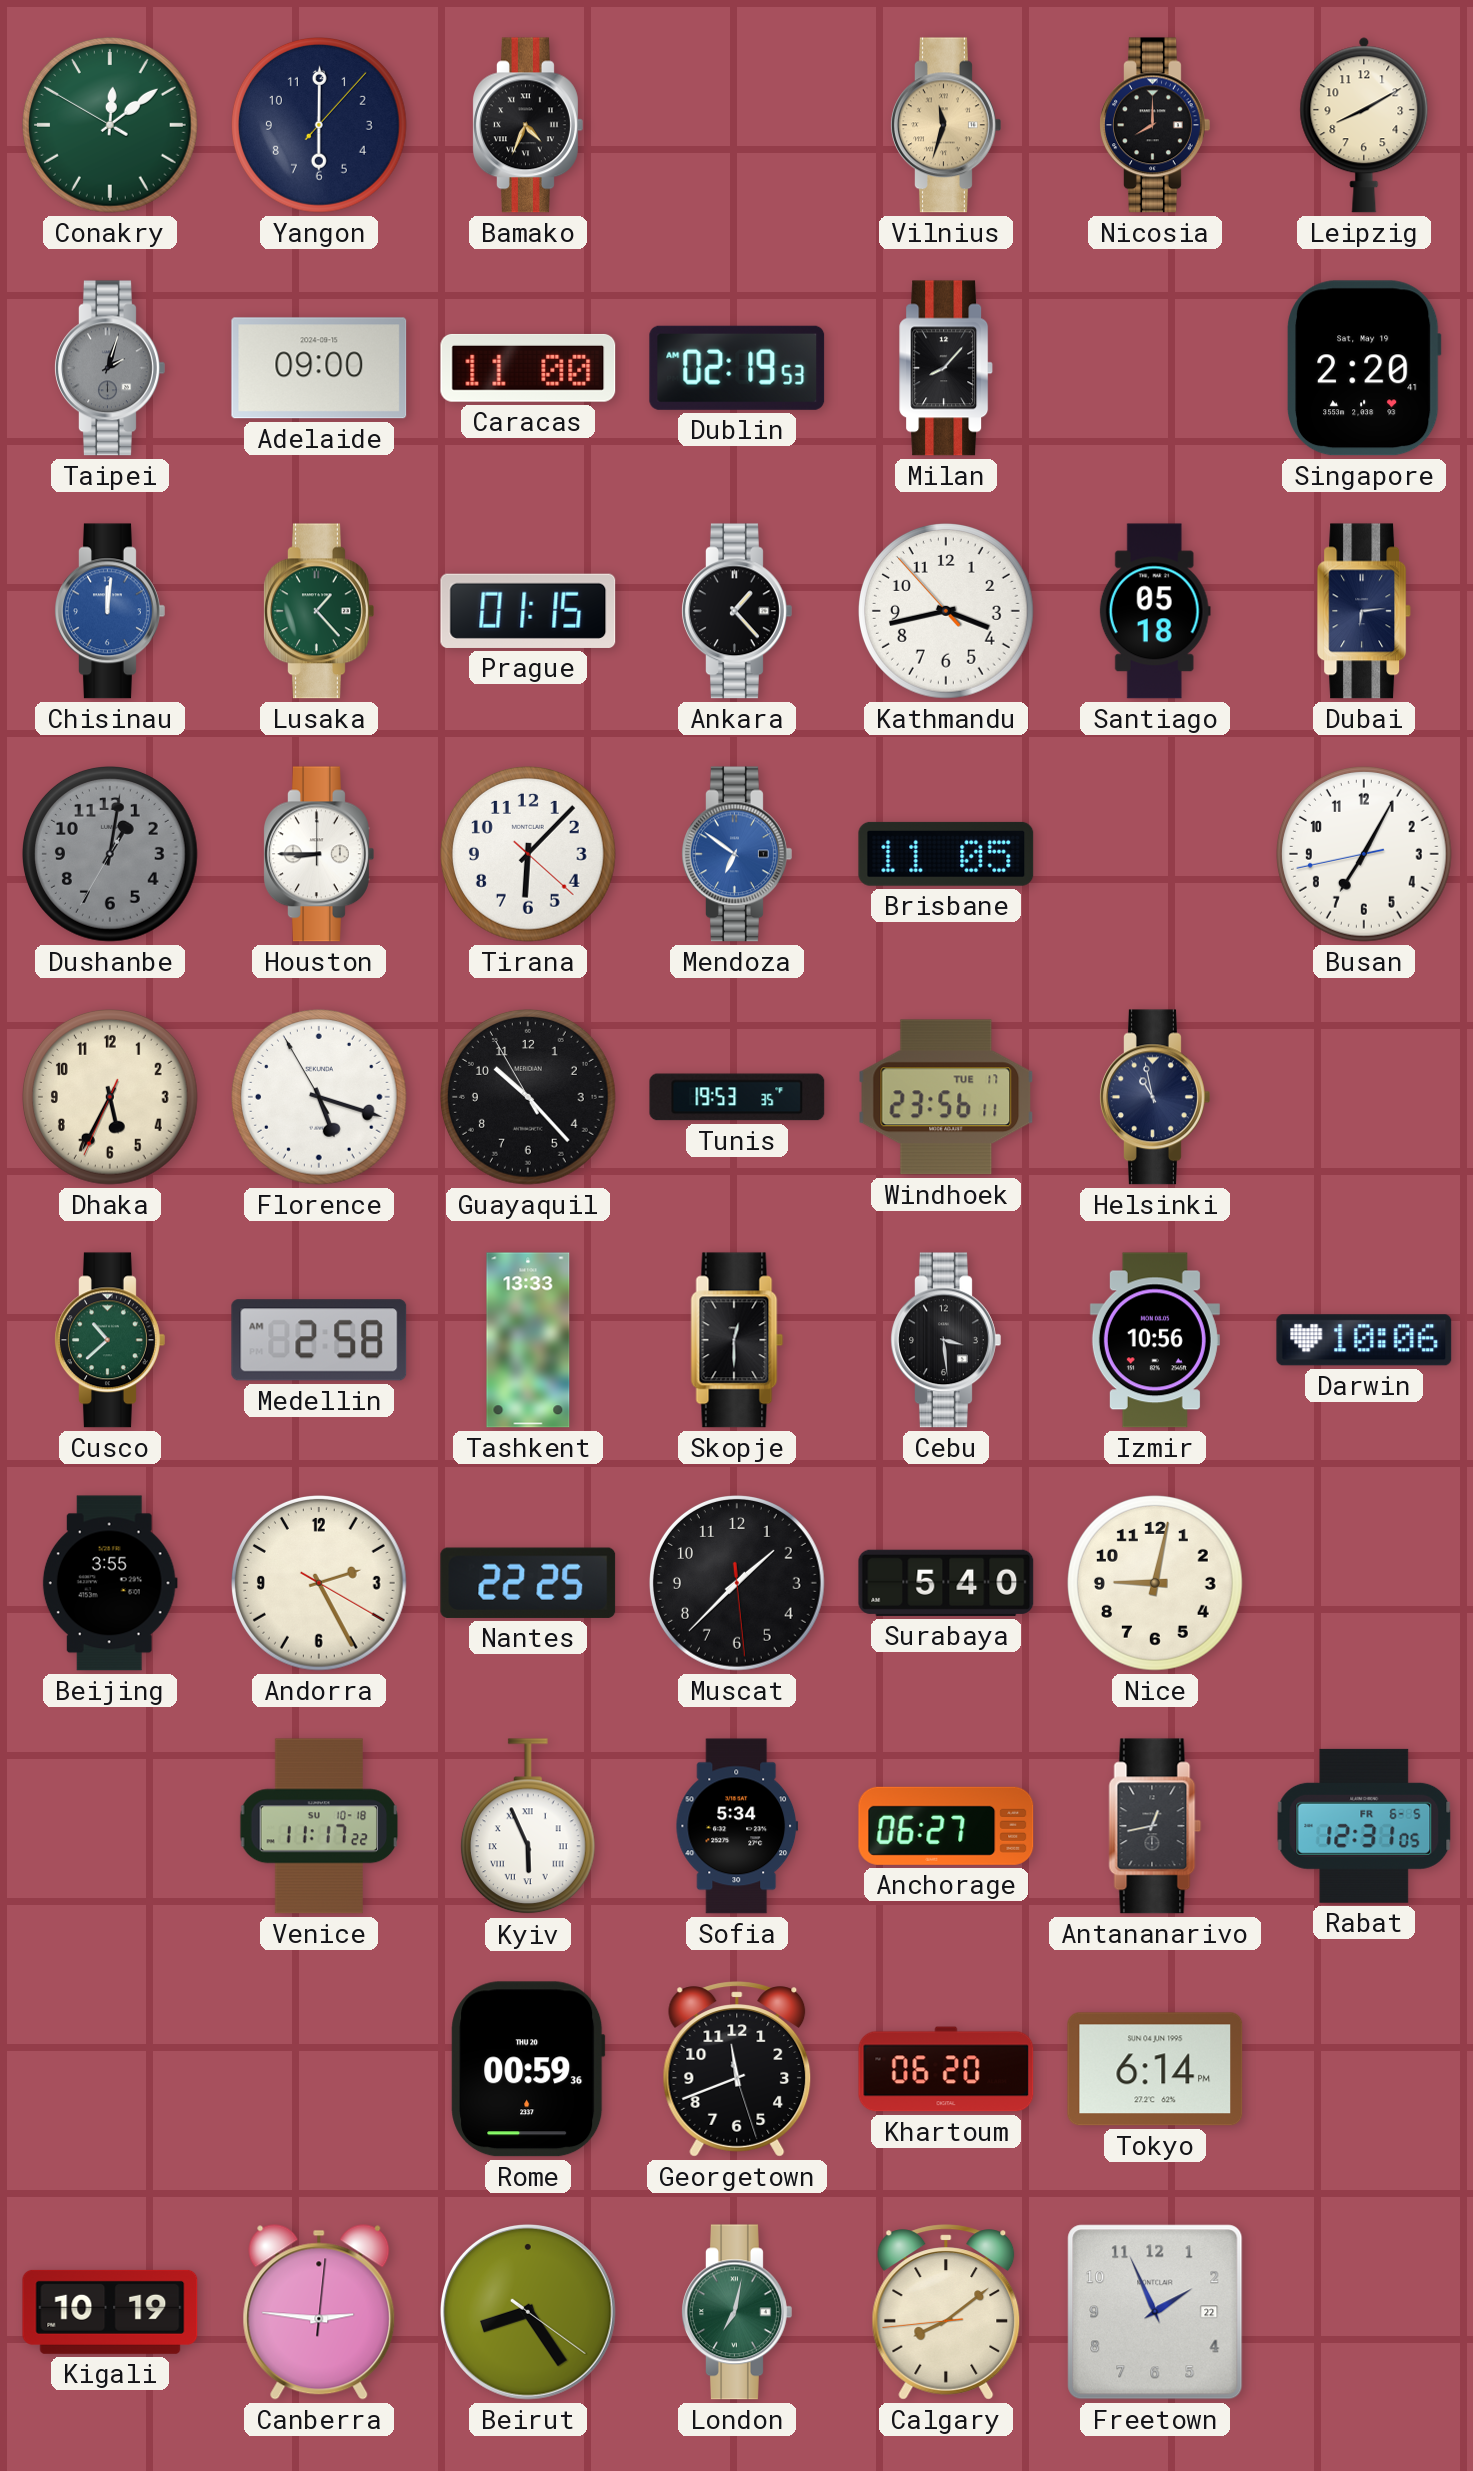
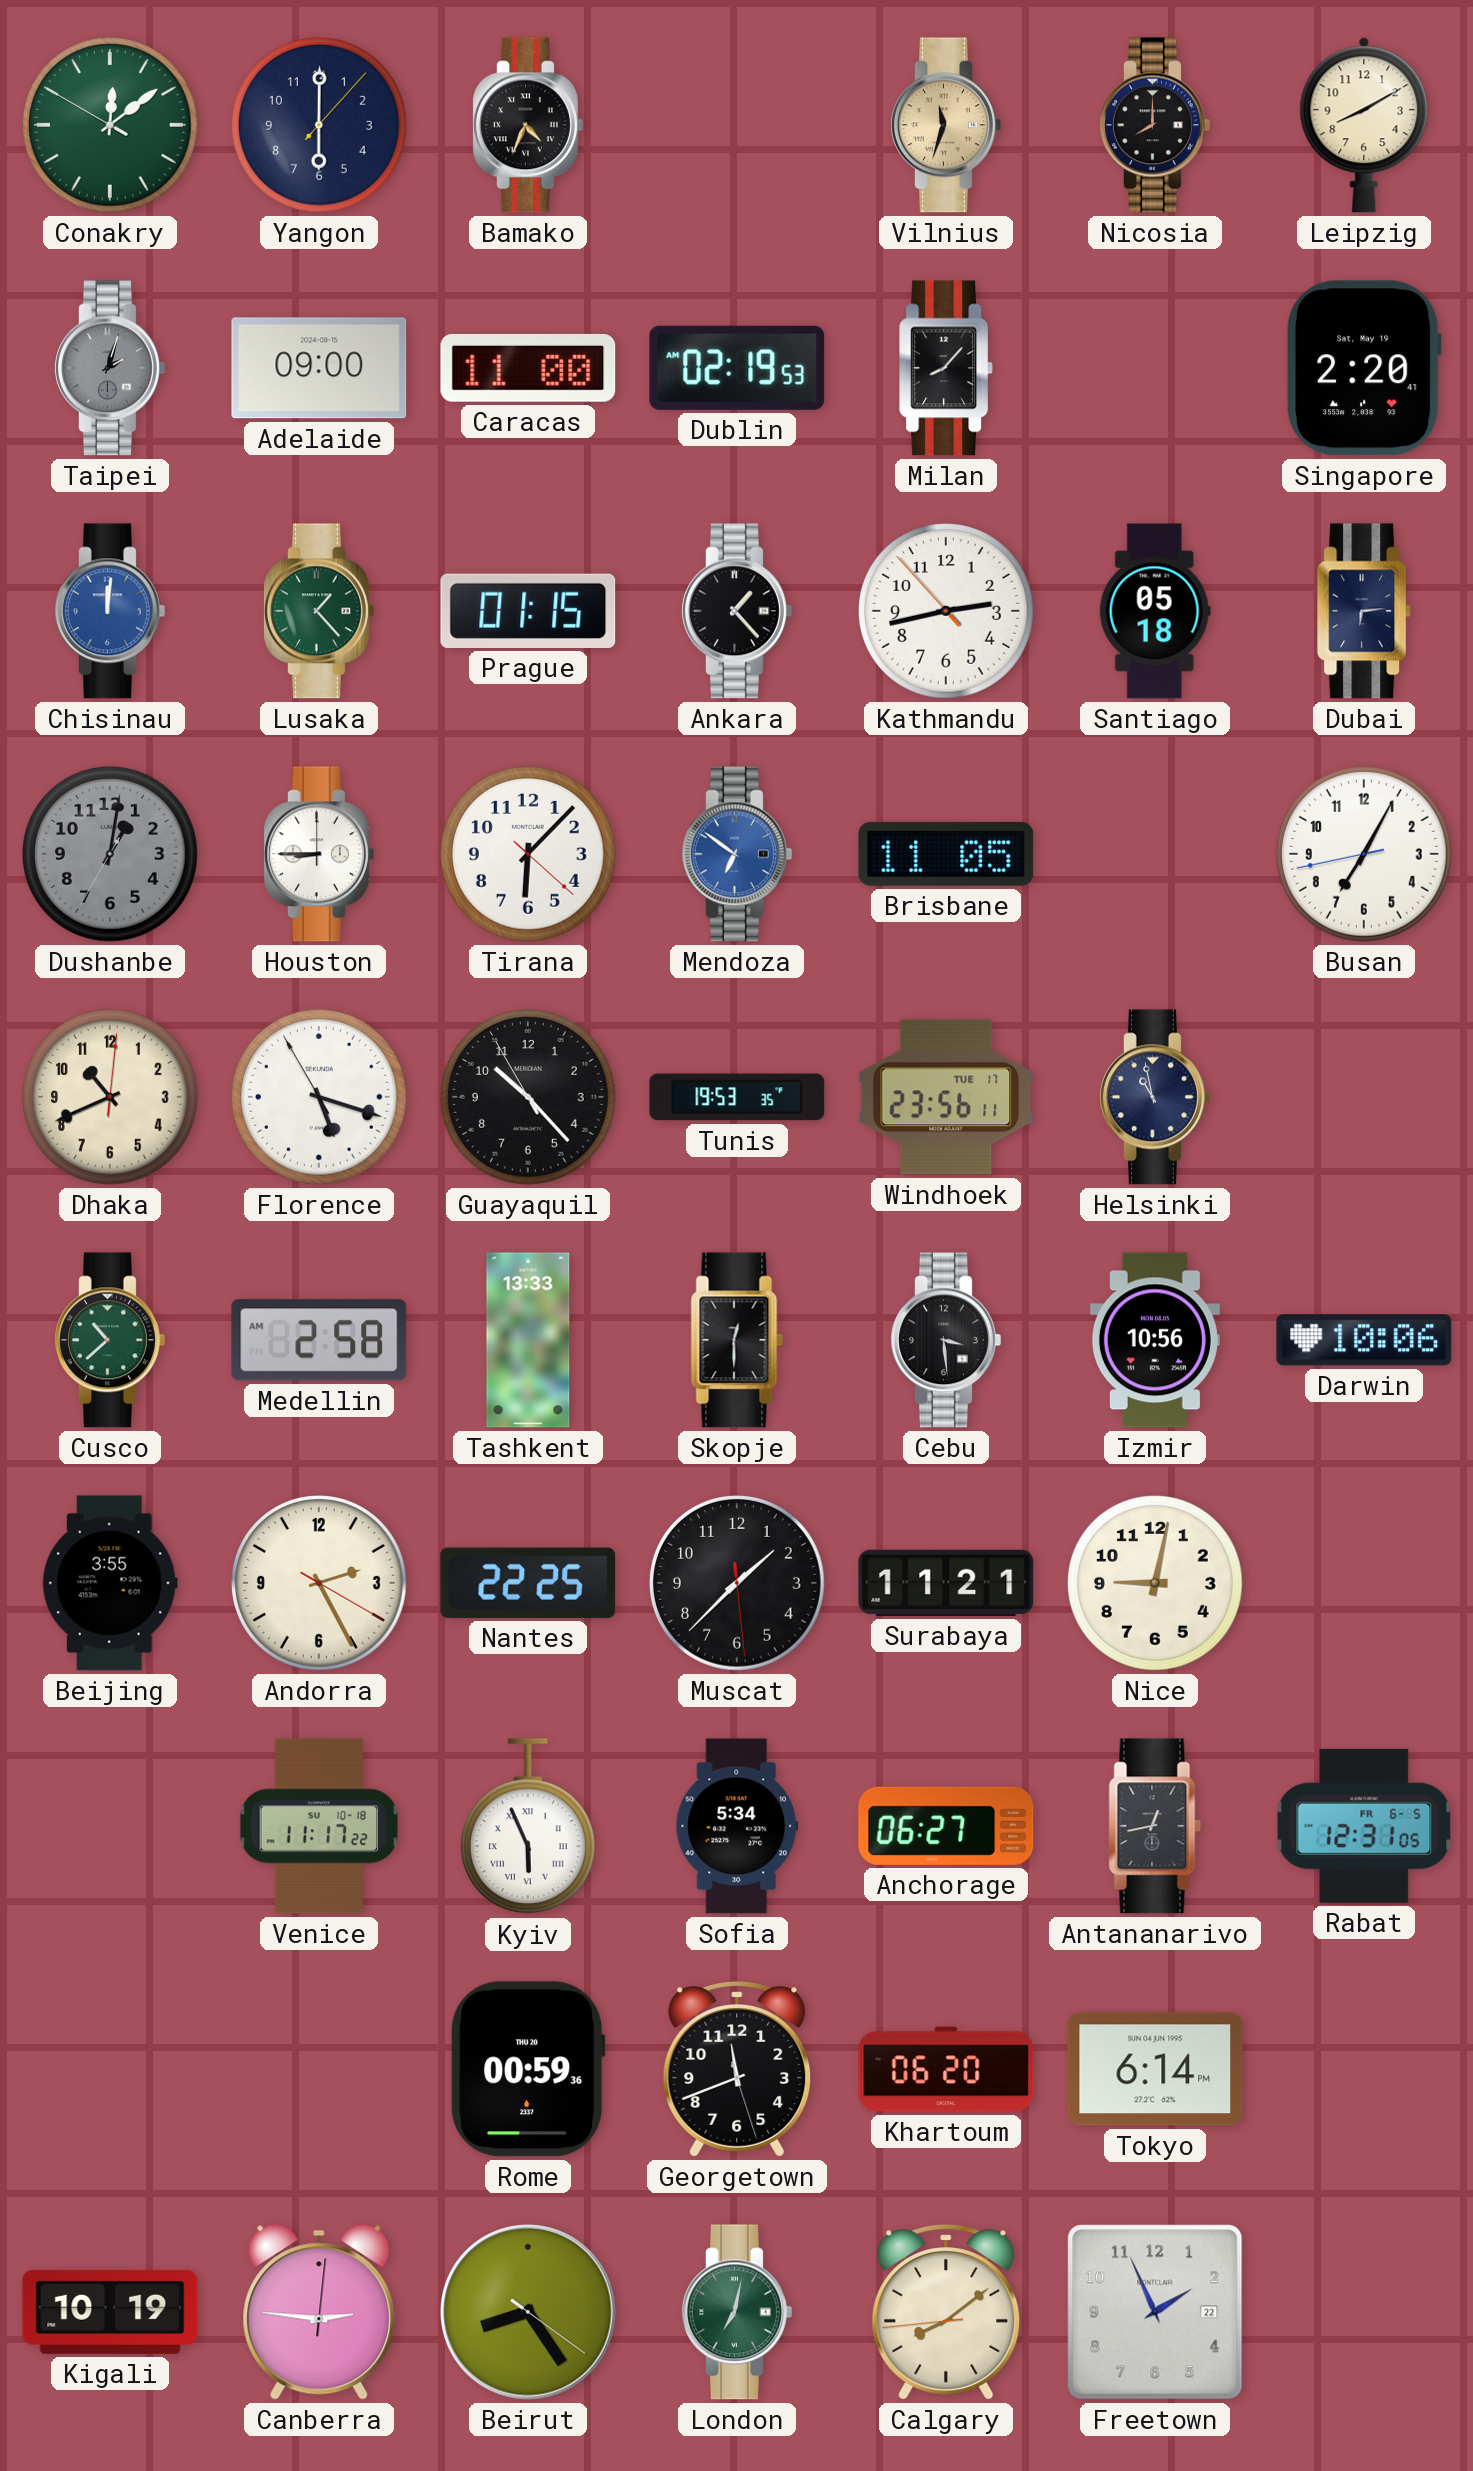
Kathmandu: 3:42 -> 2:42
Dhaka: 5:34 -> 10:41
Surabaya: 5:40 -> 11:21
